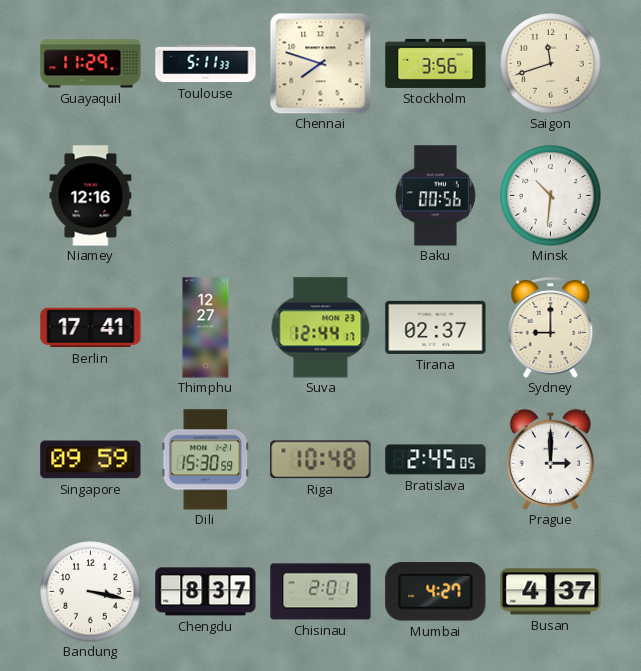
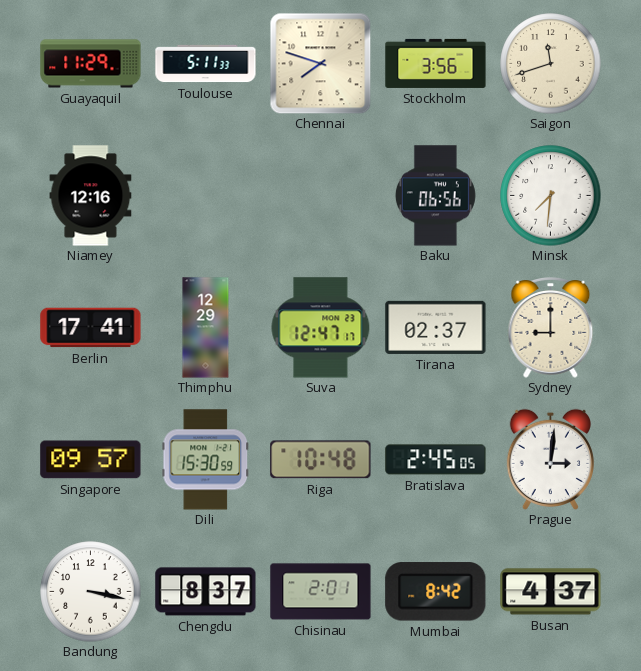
Baku: 00:56 -> 06:56
Minsk: 10:31 -> 7:31
Thimphu: 12:27 -> 12:29
Suva: 12:44 -> 12:47
Singapore: 09:59 -> 09:57
Prague: 3:00 -> 3:01
Mumbai: 4:27 -> 8:42
